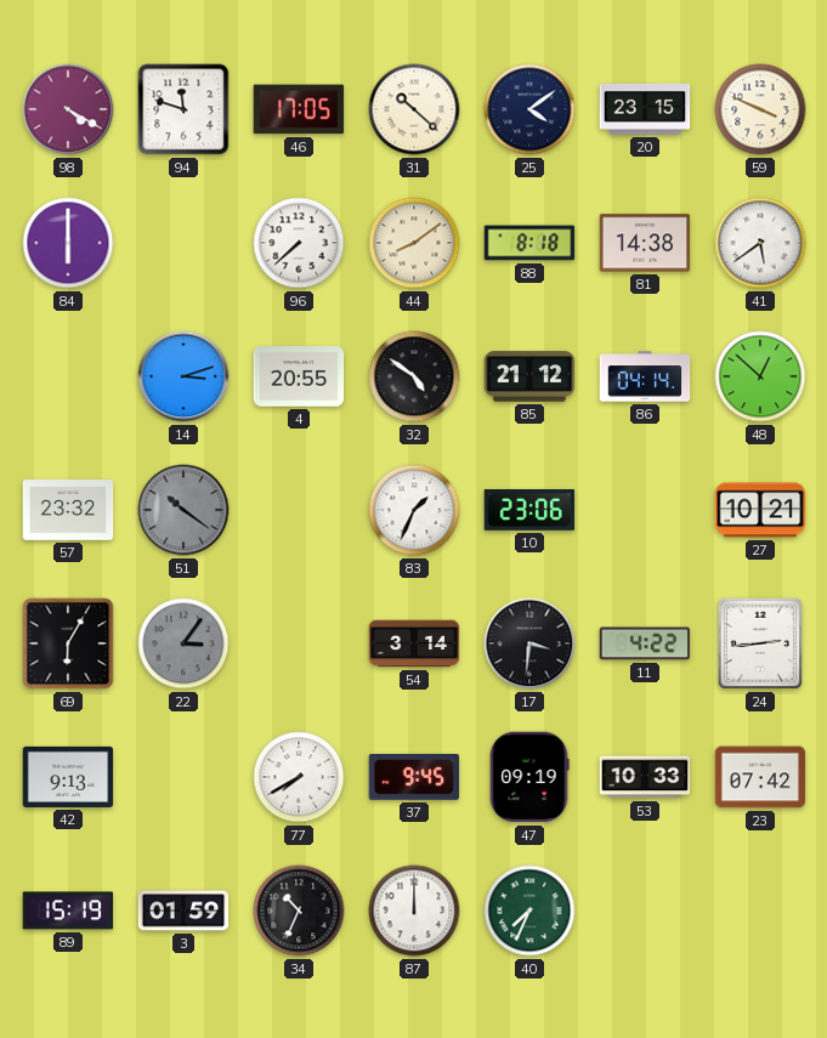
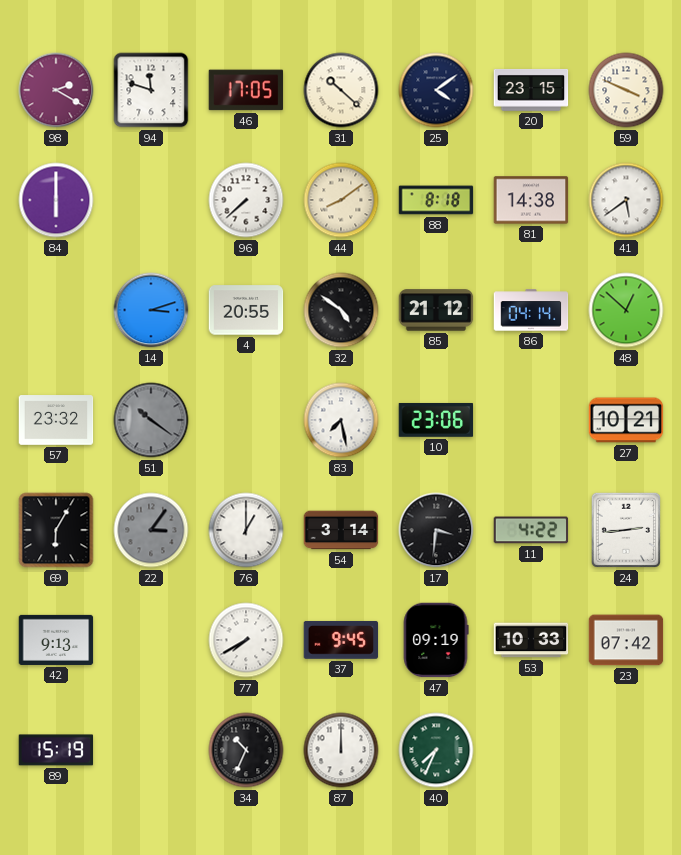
98: 4:20 -> 2:20
83: 1:34 -> 7:28
76: none -> 1:00
3: 01:59 -> none
